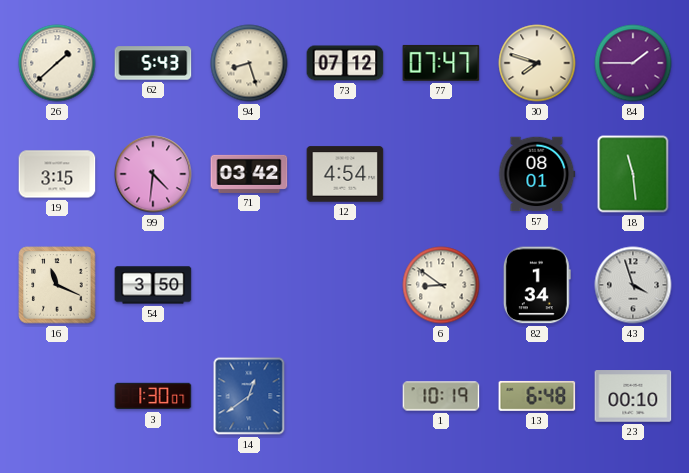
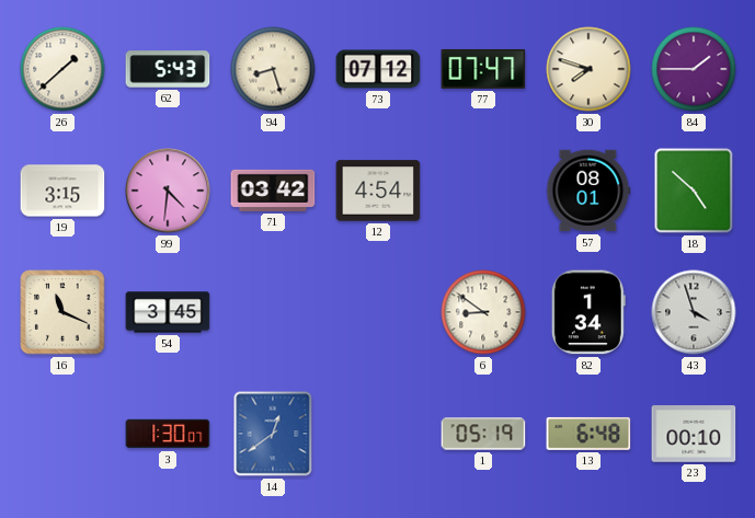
18: 11:29 -> 4:52
54: 3:50 -> 3:45
1: 10:19 -> 05:19
